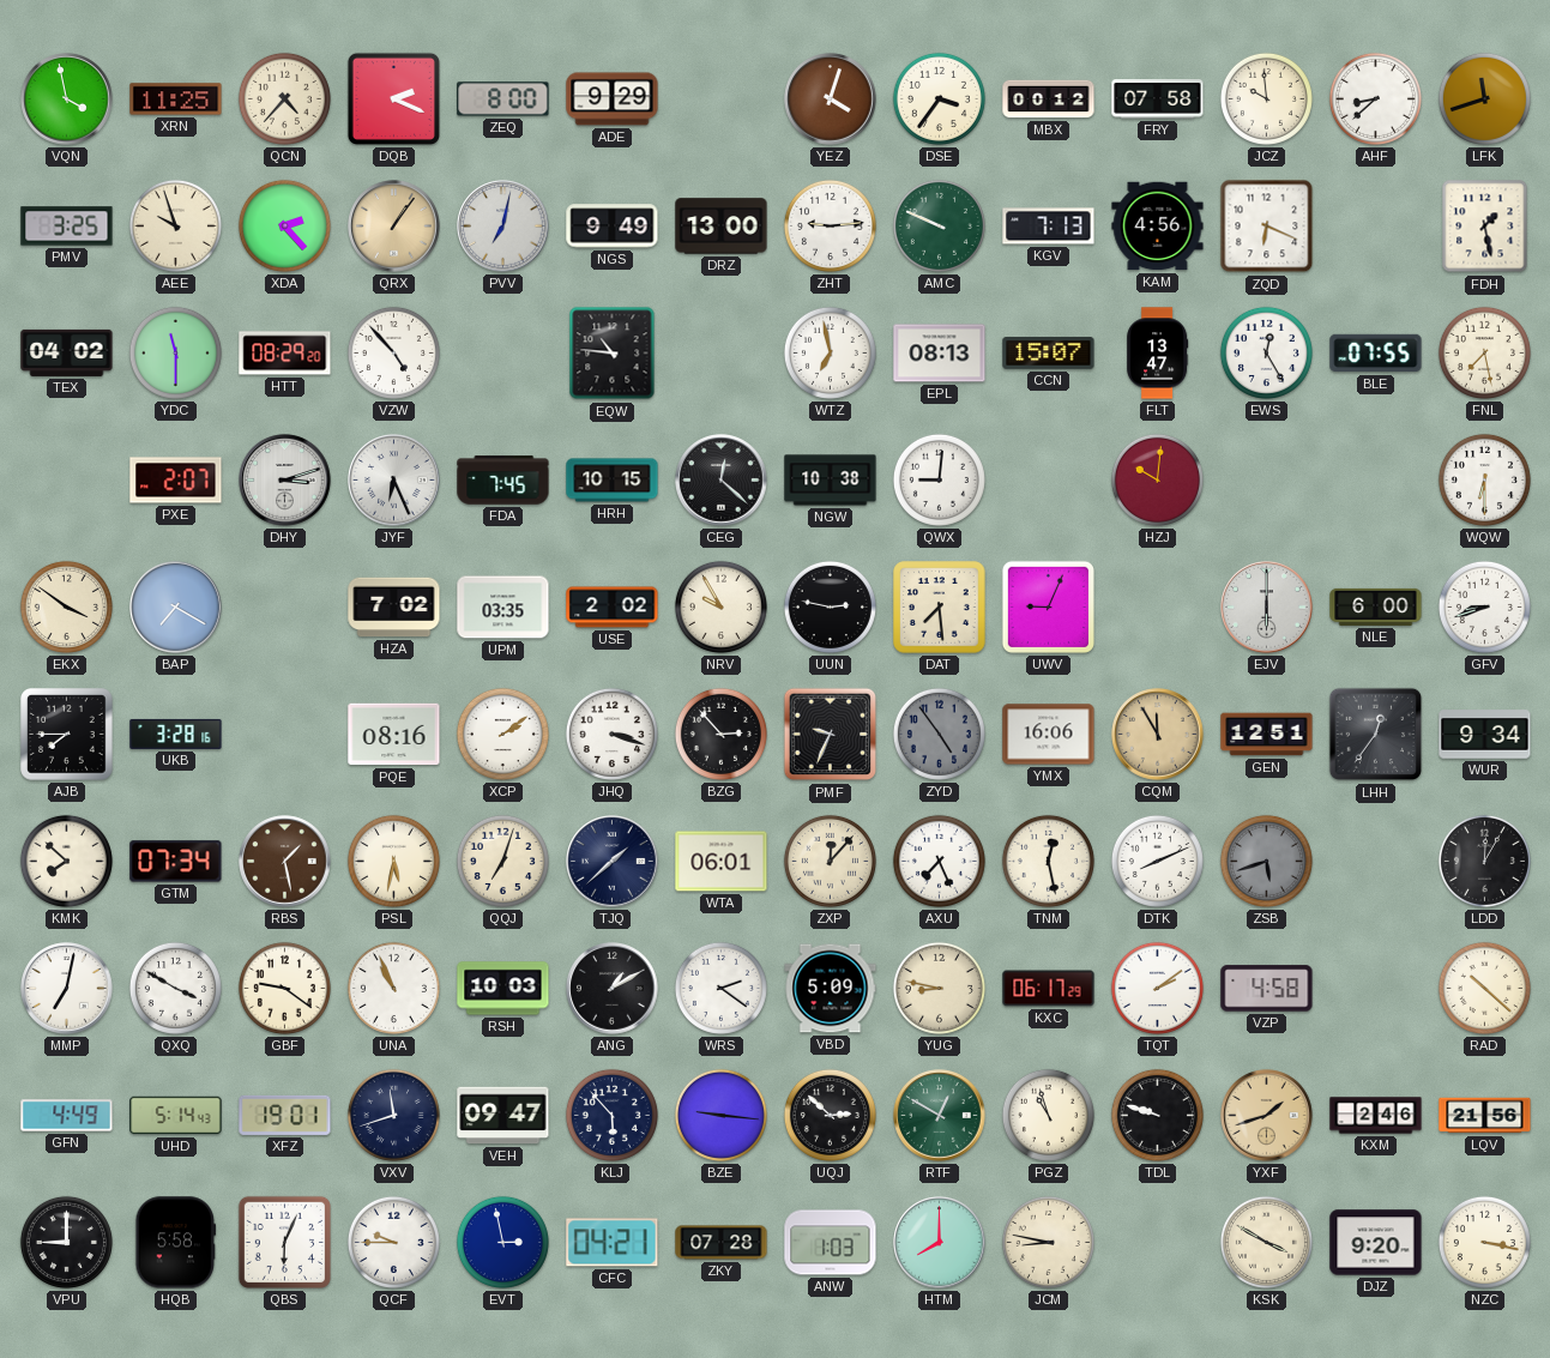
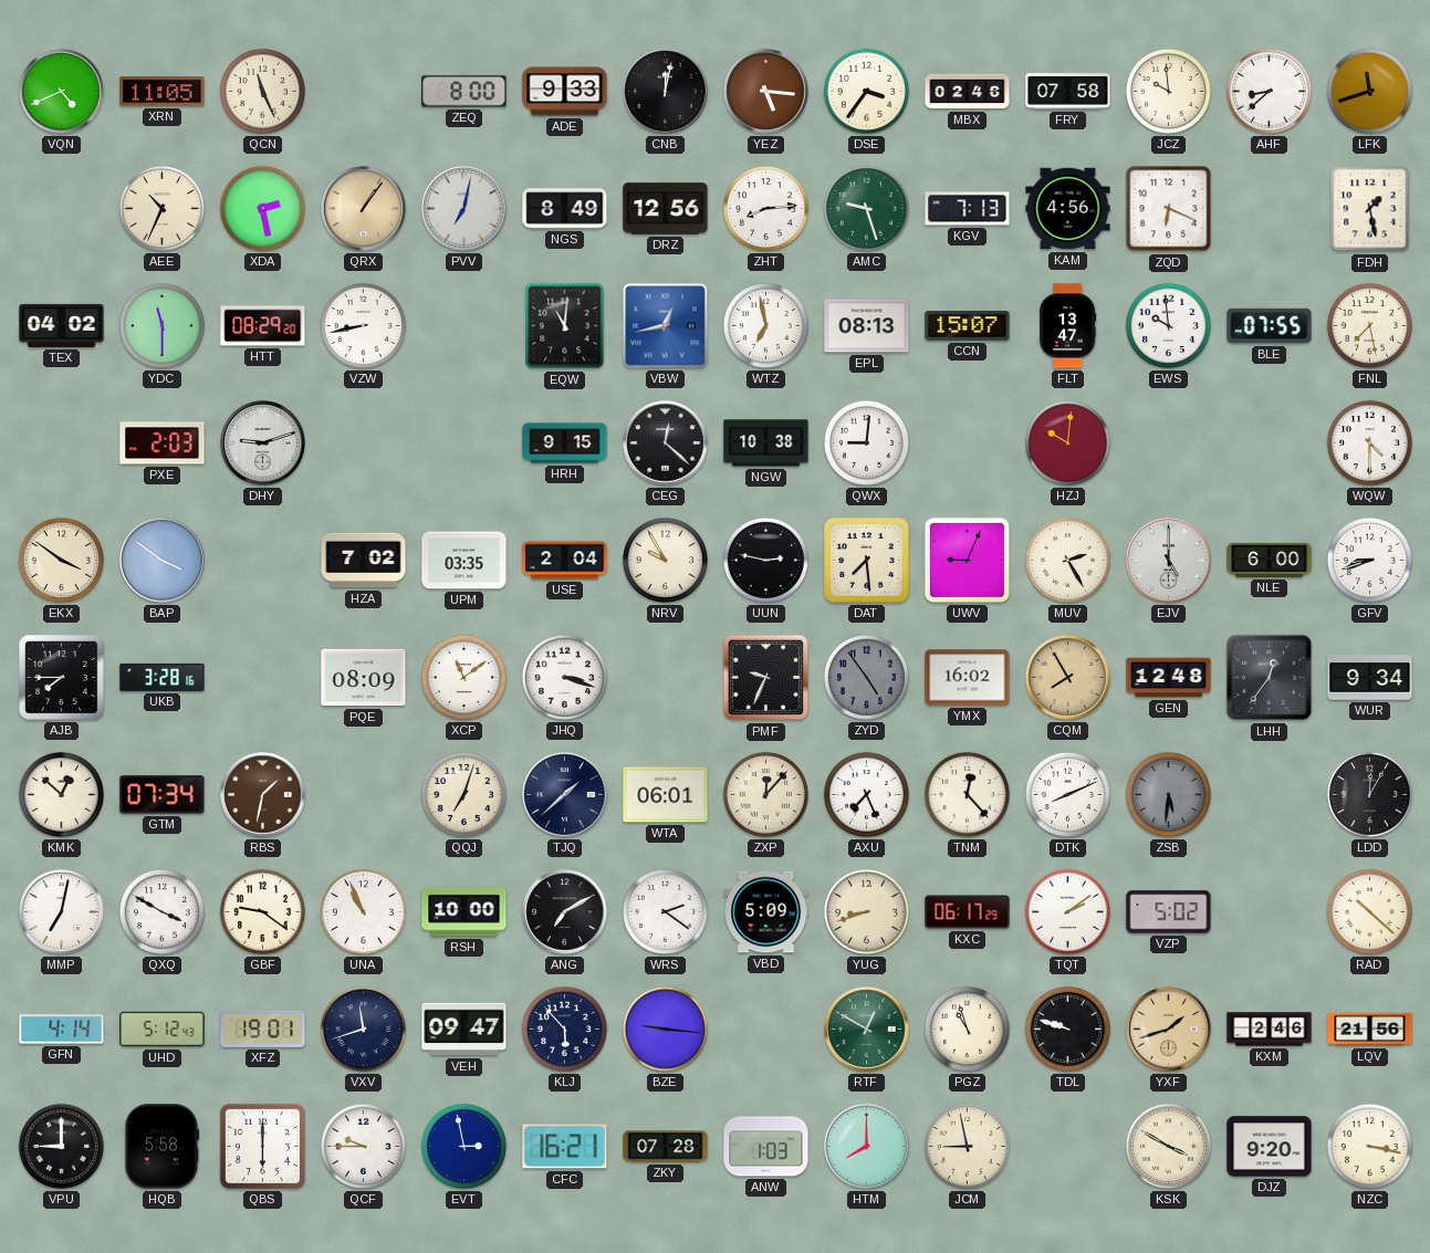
VQN: 3:58 -> 4:41
XRN: 11:25 -> 11:05
QCN: 4:37 -> 11:26
DQB: 2:19 -> none
ADE: 9:29 -> 9:33
CNB: none -> 12:02
YEZ: 4:03 -> 5:16
MBX: 00:12 -> 02:46
PMV: 3:25 -> none
AEE: 9:57 -> 10:34
XDA: 2:23 -> 2:28
NGS: 9:49 -> 8:49
DRZ: 13:00 -> 12:56
ZHT: 9:14 -> 8:14
AMC: 9:49 -> 9:27
VZW: 4:53 -> 8:43
EQW: 10:46 -> 11:01
VBW: none -> 12:43
EWS: 12:25 -> 9:59
PXE: 2:07 -> 2:03
DHY: 3:12 -> 9:12
JYF: 6:26 -> none
FDA: 7:45 -> none
HRH: 10:15 -> 9:15
WQW: 6:30 -> 4:30
BAP: 7:20 -> 3:51
USE: 2:02 -> 2:04
MUV: none -> 2:25
EJV: 6:00 -> 5:00
PQE: 08:16 -> 08:09
XCP: 2:09 -> 11:09
BZG: 2:53 -> none
YMX: 16:06 -> 16:02
CQM: 11:55 -> 7:55
GEN: 12:51 -> 12:48
KMK: 7:52 -> 12:52
RBS: 1:28 -> 1:32
PSL: 5:32 -> none
TNM: 12:28 -> 12:23
ZSB: 5:42 -> 5:31
RSH: 10:03 -> 10:00
ANG: 1:10 -> 7:10
YUG: 8:47 -> 8:42
VZP: 4:58 -> 5:02
GFN: 4:49 -> 4:14
UHD: 5:14 -> 5:12
UQJ: 2:52 -> none
QBS: 6:04 -> 6:00
CFC: 04:21 -> 16:21
JCM: 8:47 -> 8:58
